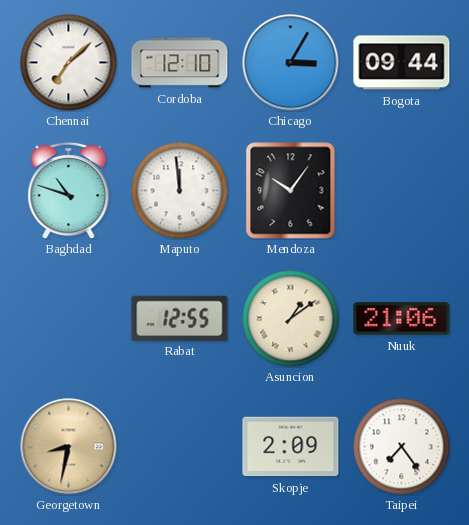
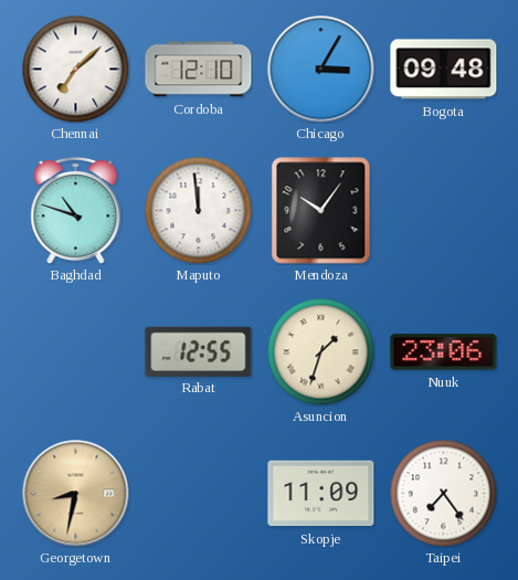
Bogota: 09:44 -> 09:48
Asuncion: 1:09 -> 1:33
Nuuk: 21:06 -> 23:06
Skopje: 2:09 -> 11:09
